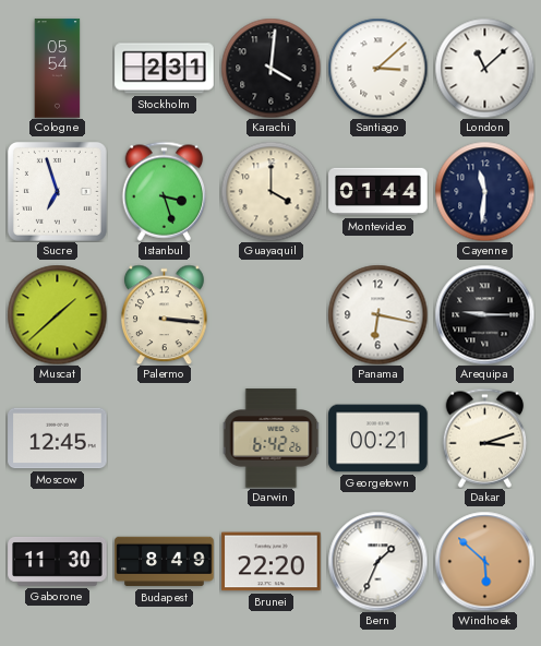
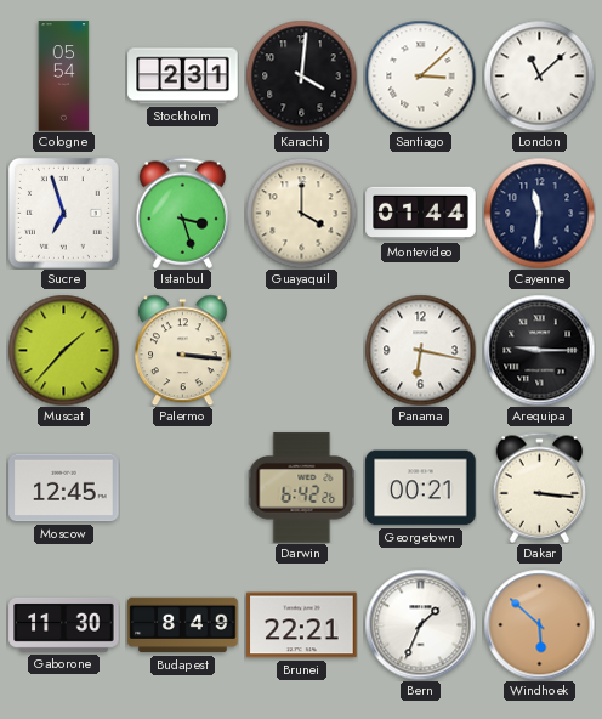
Muscat: 1:38 -> 1:37
Dakar: 3:12 -> 3:16
Brunei: 22:20 -> 22:21
